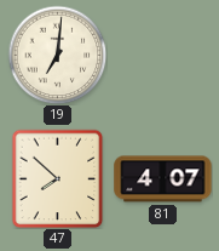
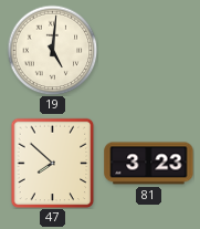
19: 7:01 -> 5:01
81: 4:07 -> 3:23
